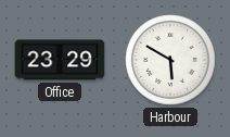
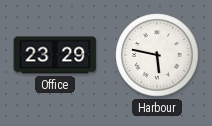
Harbour: 5:50 -> 5:47
